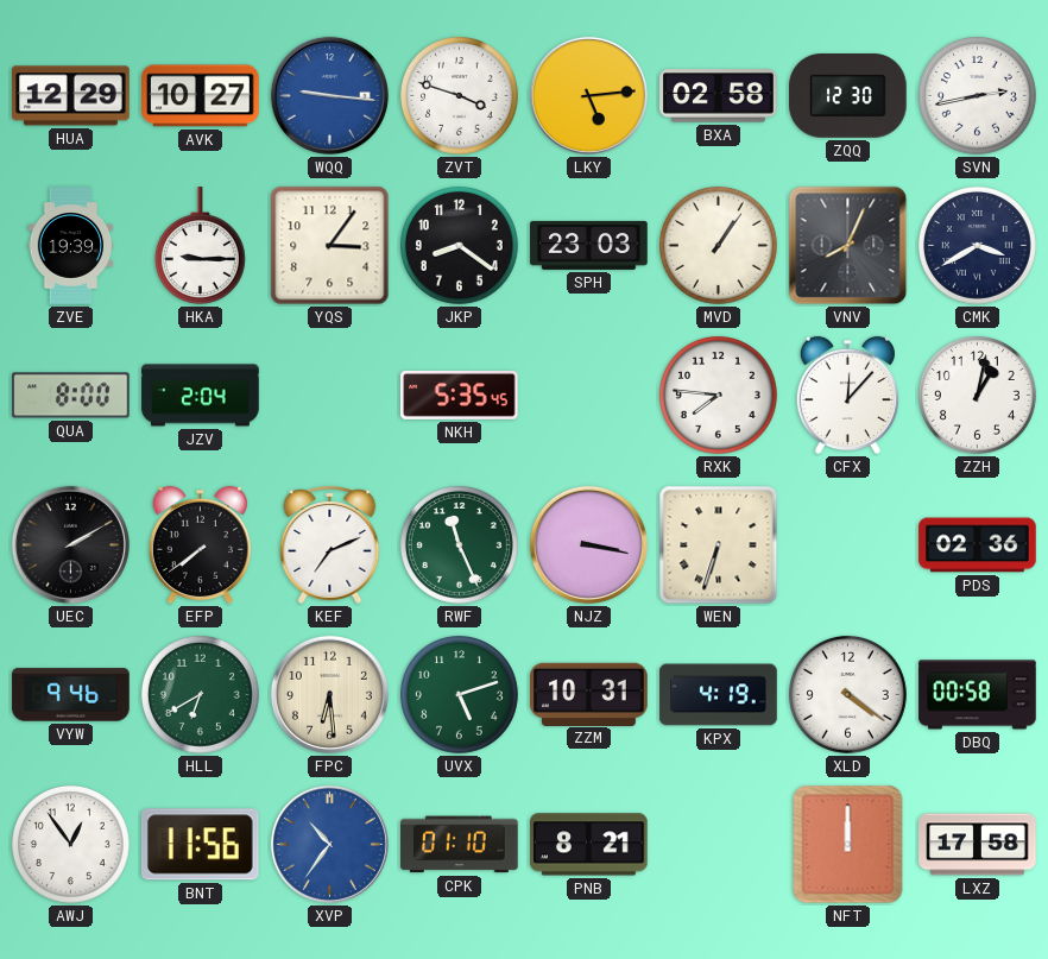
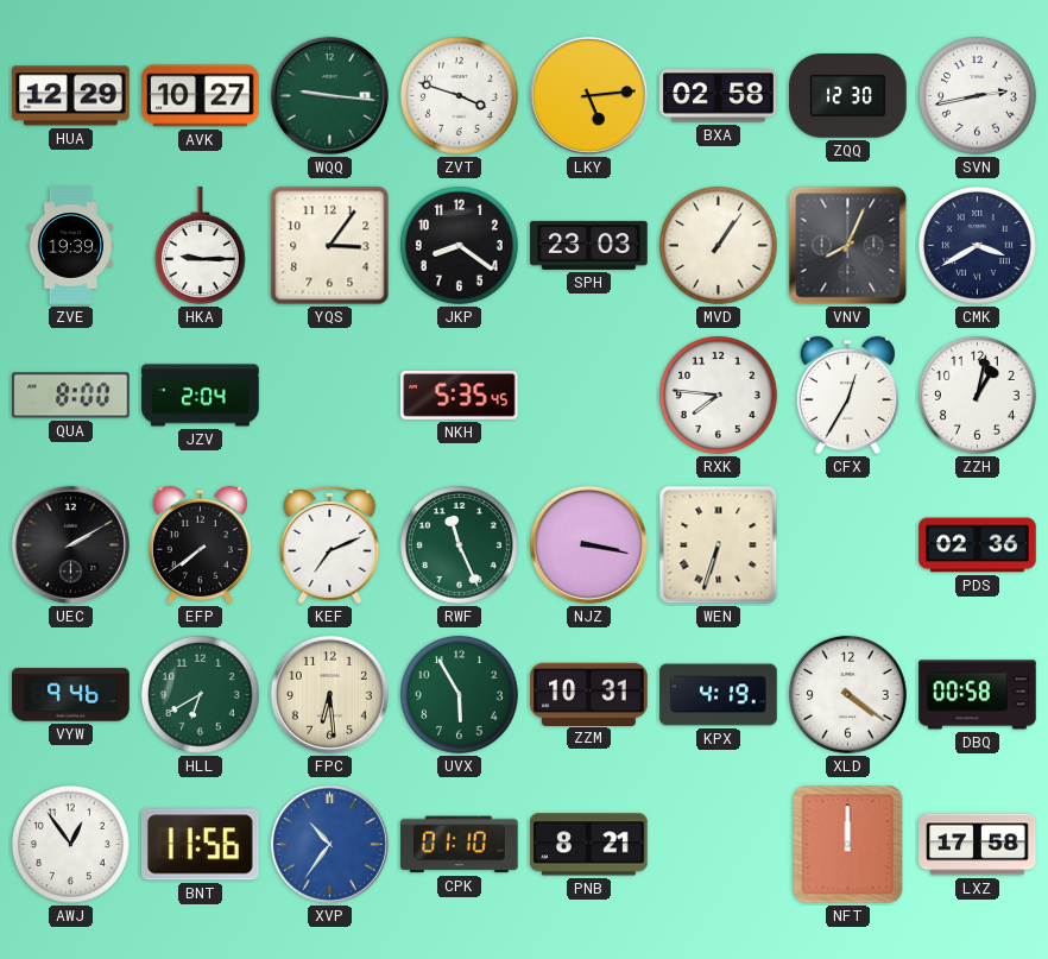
WQQ dial: blue -> green
CFX: 12:07 -> 12:35
UVX: 5:12 -> 5:55
